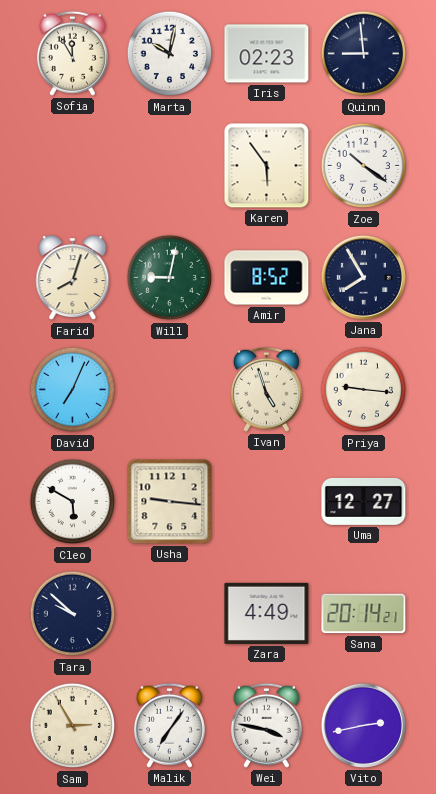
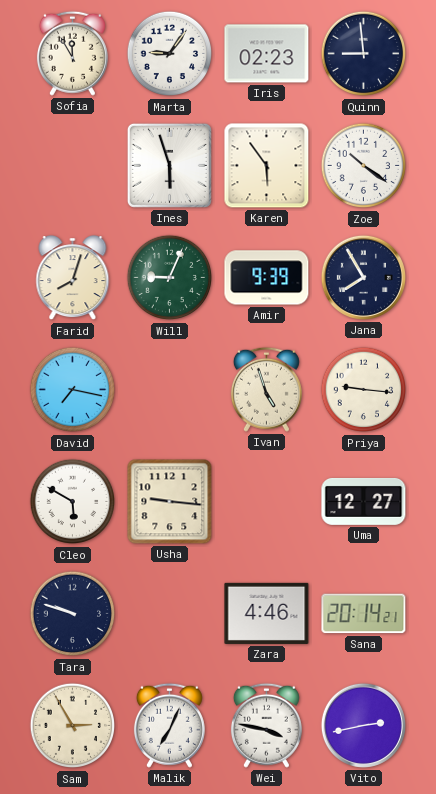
Marta: 10:02 -> 9:06
Ines: none -> 5:57
Will: 9:02 -> 9:04
Amir: 8:52 -> 9:39
David: 7:04 -> 7:17
Tara: 9:52 -> 9:48
Zara: 4:49 -> 4:46
Malik: 7:06 -> 7:04
